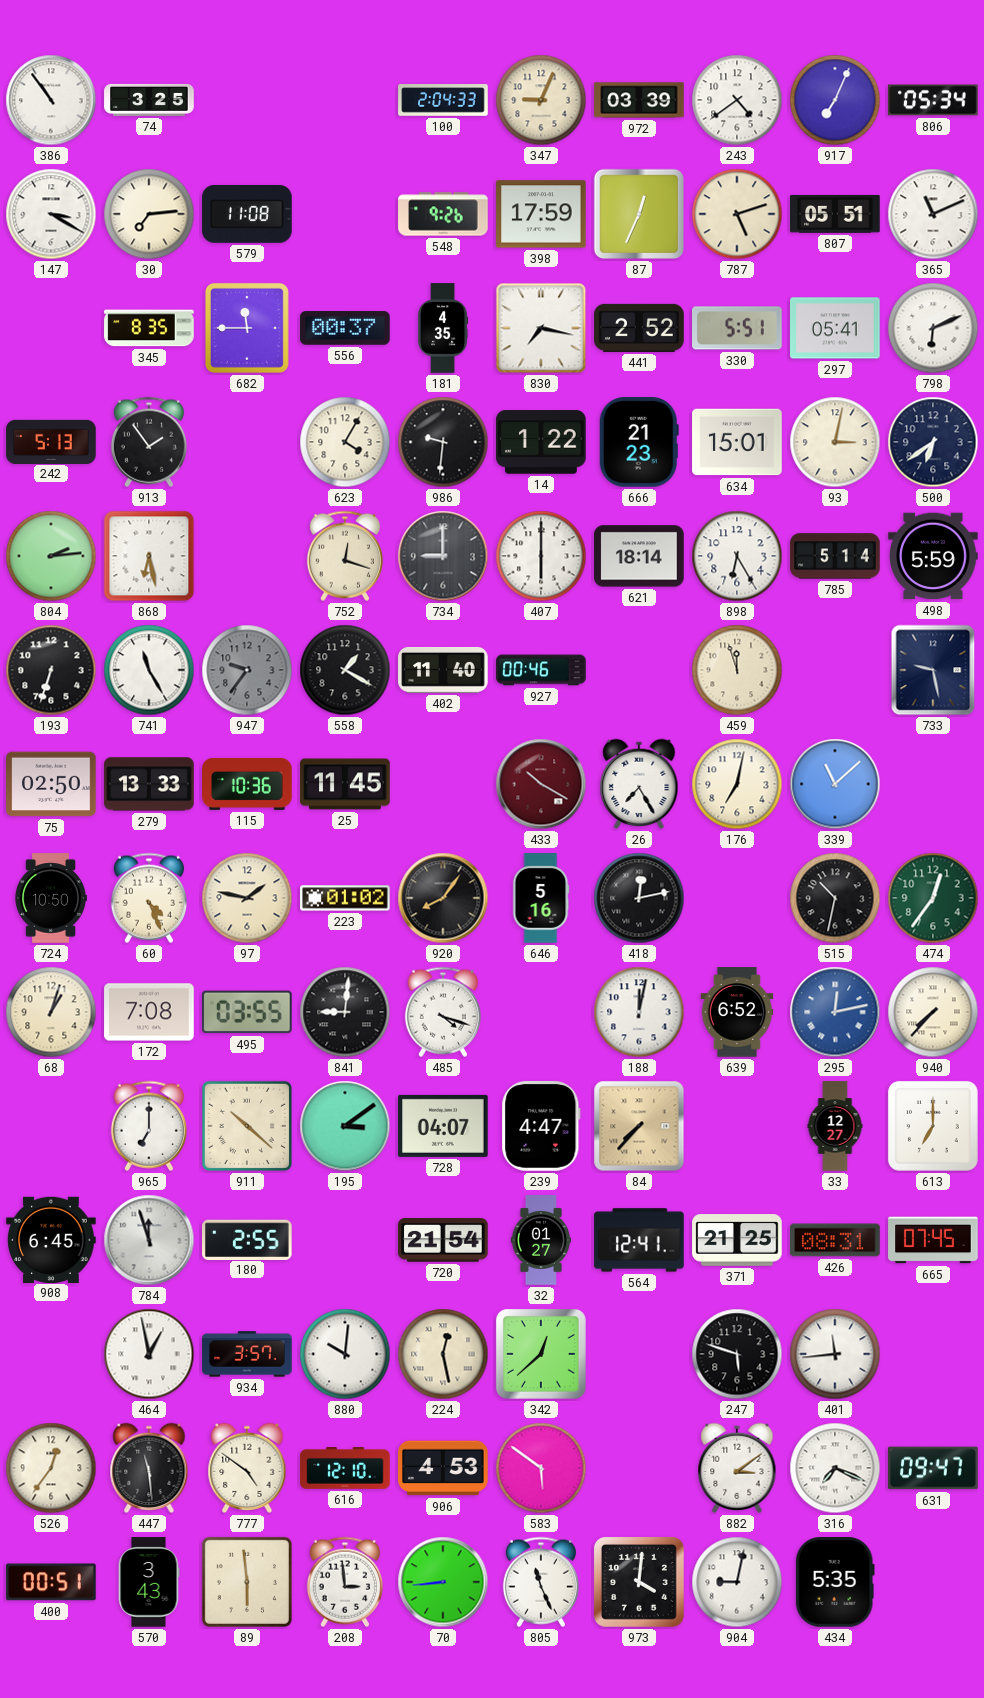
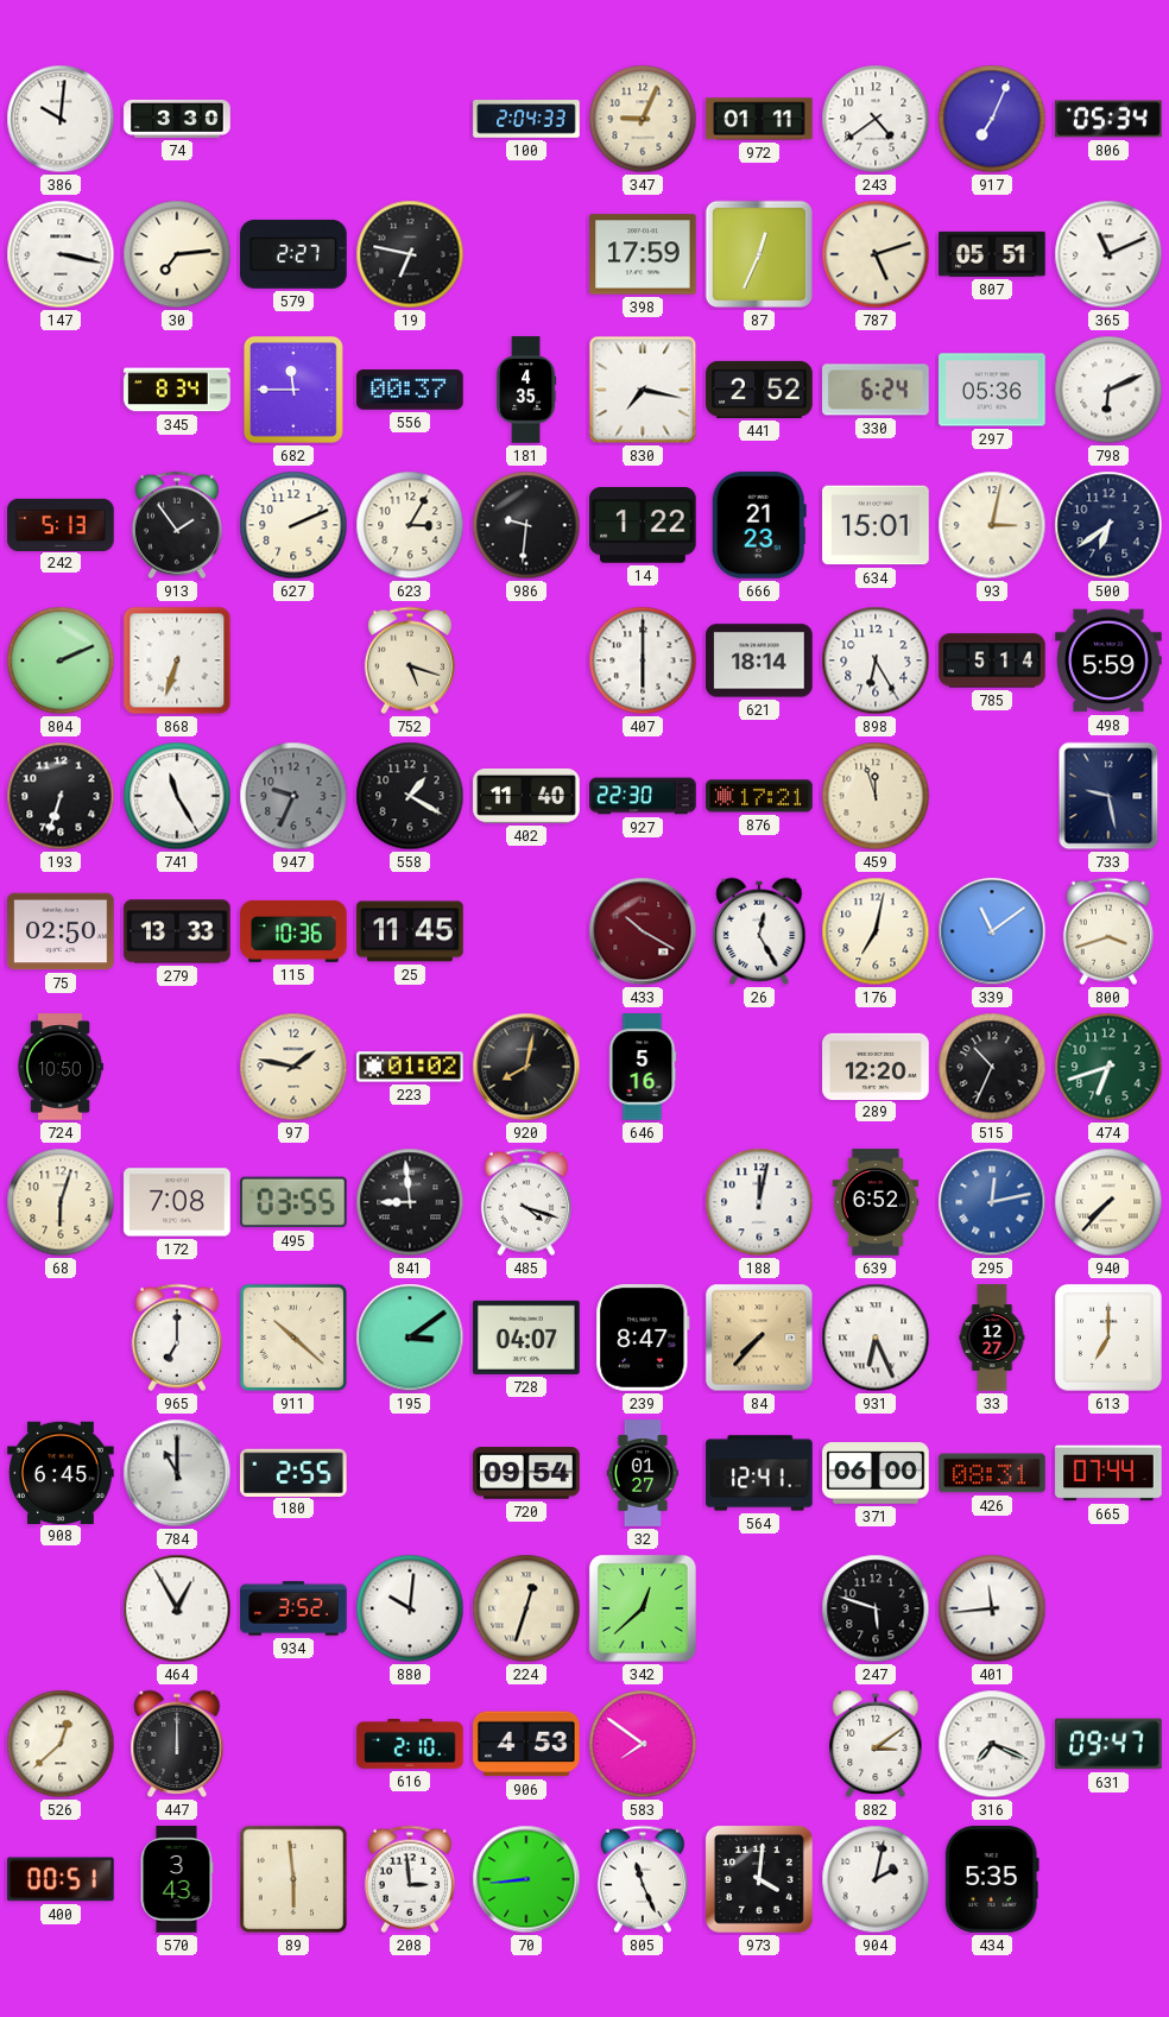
386: 10:54 -> 10:01
74: 3:25 -> 3:30
972: 03:39 -> 01:11
147: 3:20 -> 3:17
579: 11:08 -> 2:27
19: none -> 6:47
548: 9:26 -> none
345: 8:35 -> 8:34
330: 5:51 -> 6:24
297: 05:41 -> 05:36
627: none -> 2:11
623: 4:05 -> 3:05
804: 2:14 -> 2:11
868: 6:28 -> 6:33
752: 12:18 -> 5:18
734: 9:00 -> none
947: 9:36 -> 9:34
927: 00:46 -> 22:30
876: none -> 17:21
26: 7:25 -> 12:25
339: 11:08 -> 11:09
800: none -> 3:42
60: 4:26 -> none
920: 8:06 -> 8:02
418: 12:13 -> none
289: none -> 12:20
515: 10:32 -> 10:34
474: 12:36 -> 6:42
68: 1:03 -> 6:03
841: 9:01 -> 8:59
239: 4:47 -> 8:47
931: none -> 6:26
784: 11:57 -> 11:00
720: 21:54 -> 09:54
371: 21:25 -> 06:00
665: 07:45 -> 07:44
464: 12:58 -> 12:55
934: 3:57 -> 3:52
224: 12:28 -> 12:33
526: 12:36 -> 12:38
447: 11:29 -> 12:00
777: 4:51 -> none
616: 12:10 -> 2:10
583: 5:51 -> 7:51
904: 9:02 -> 2:02
